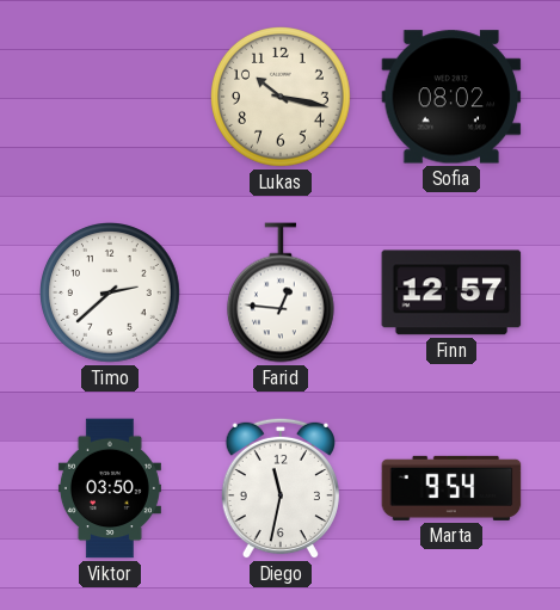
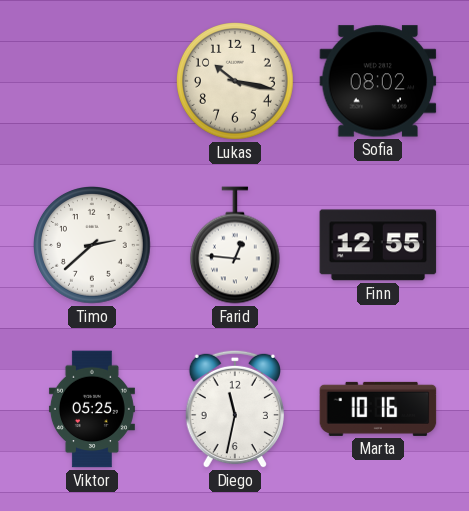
Finn: 12:57 -> 12:55
Viktor: 03:50 -> 05:25
Marta: 9:54 -> 10:16
